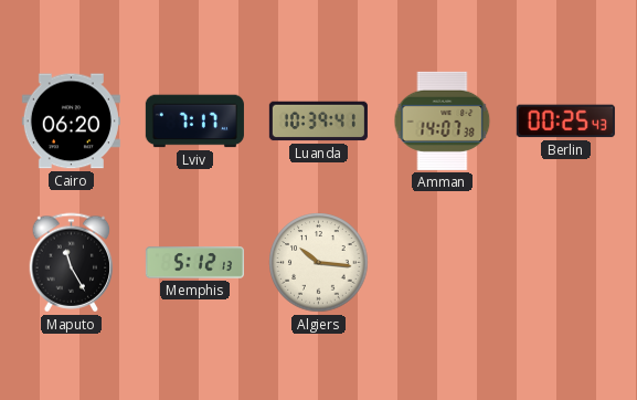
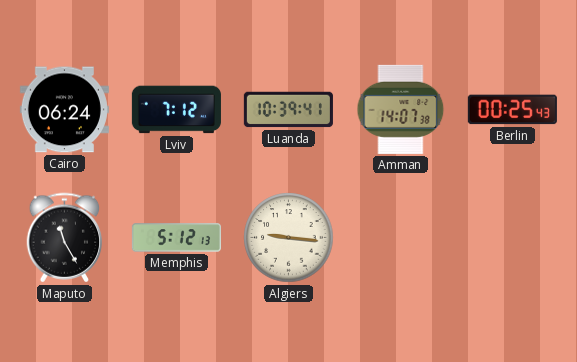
Cairo: 06:20 -> 06:24
Lviv: 7:17 -> 7:12
Algiers: 10:16 -> 9:16
